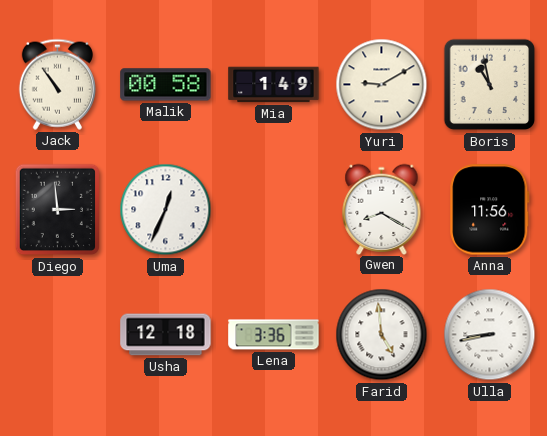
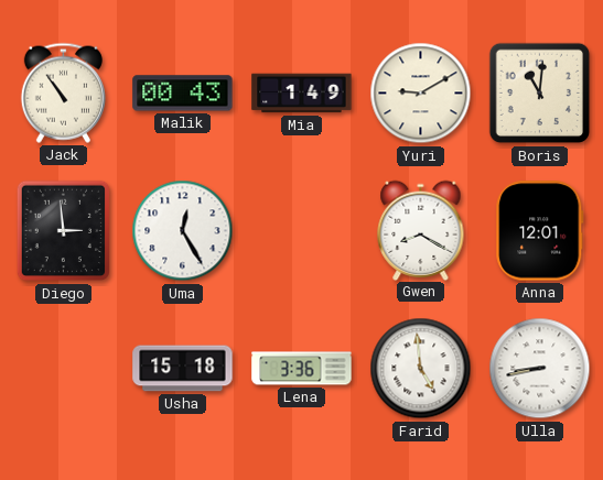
Malik: 00:58 -> 00:43
Boris: 10:58 -> 11:01
Uma: 12:34 -> 12:25
Anna: 11:56 -> 12:01
Usha: 12:18 -> 15:18
